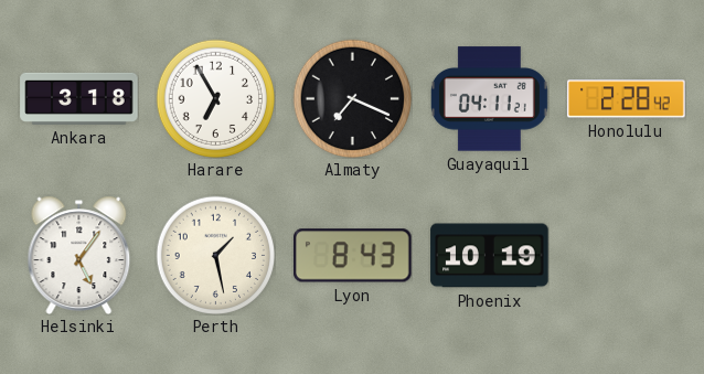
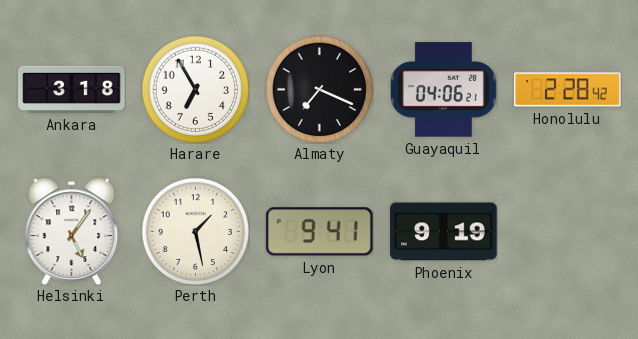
Guayaquil: 04:11 -> 04:06
Lyon: 8:43 -> 9:41
Phoenix: 10:19 -> 9:19
